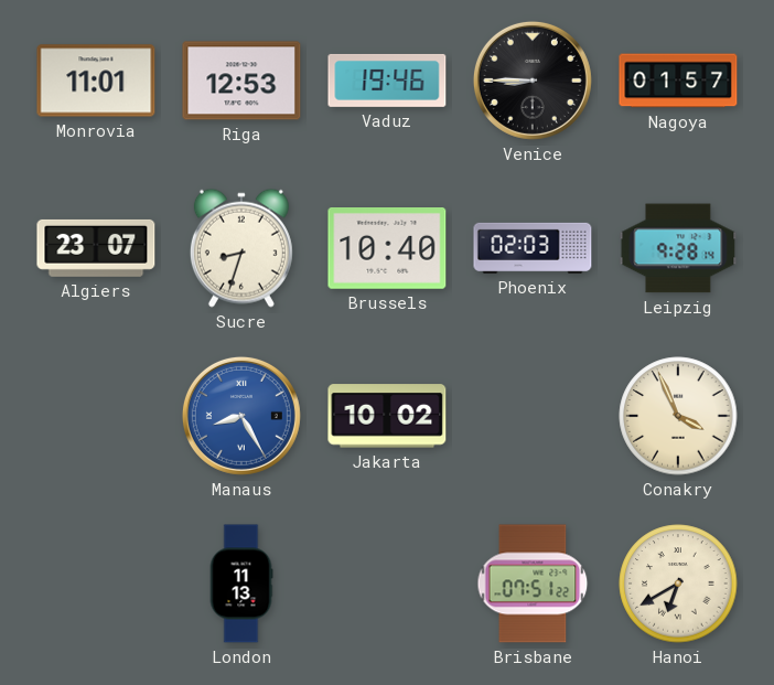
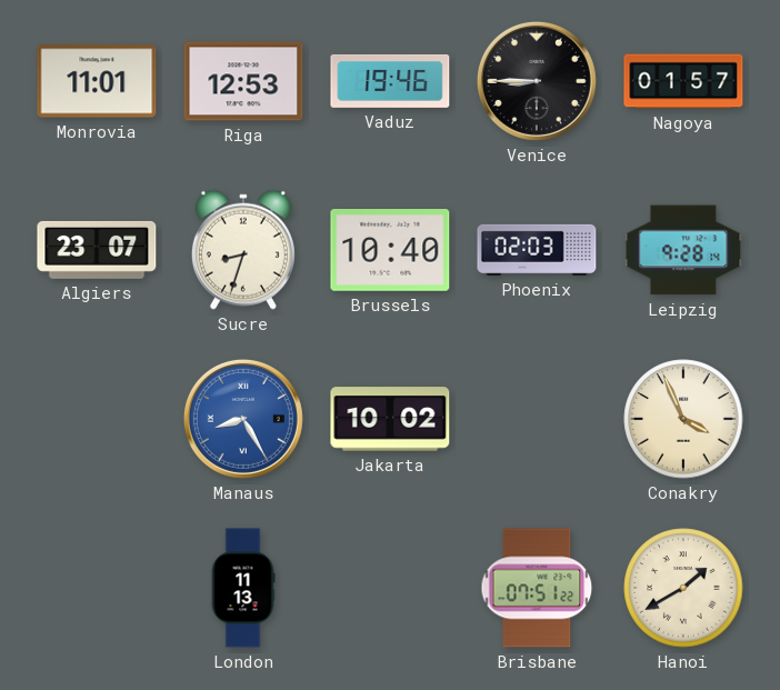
Hanoi: 6:40 -> 1:40
